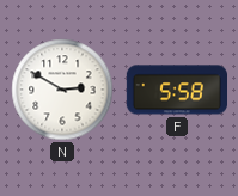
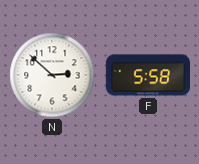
N: 2:50 -> 2:52
